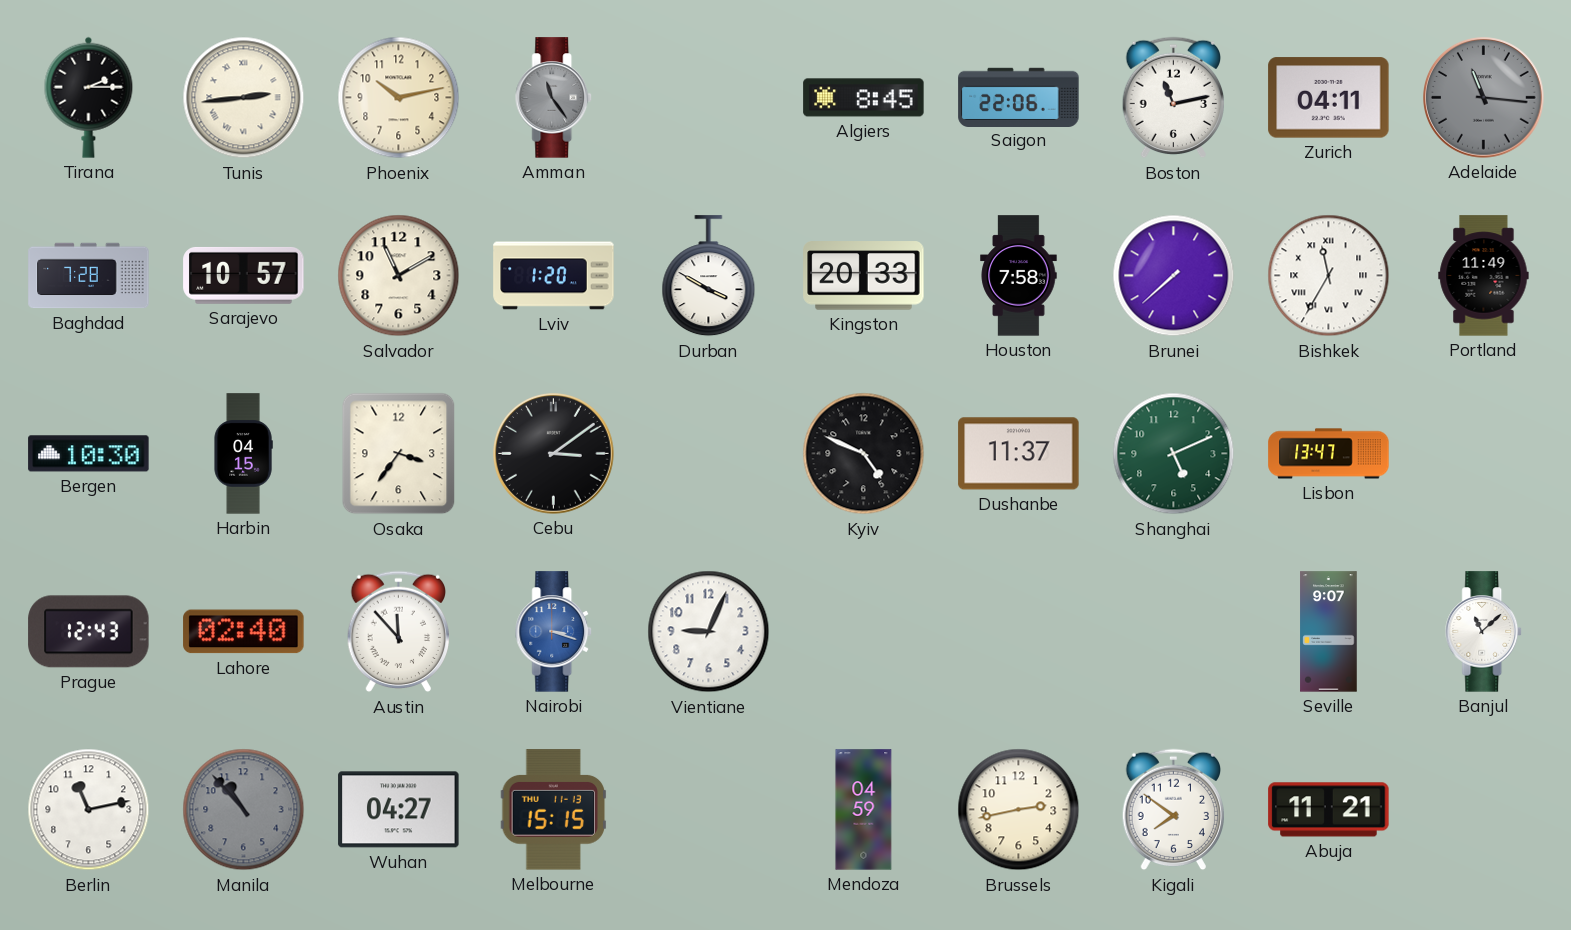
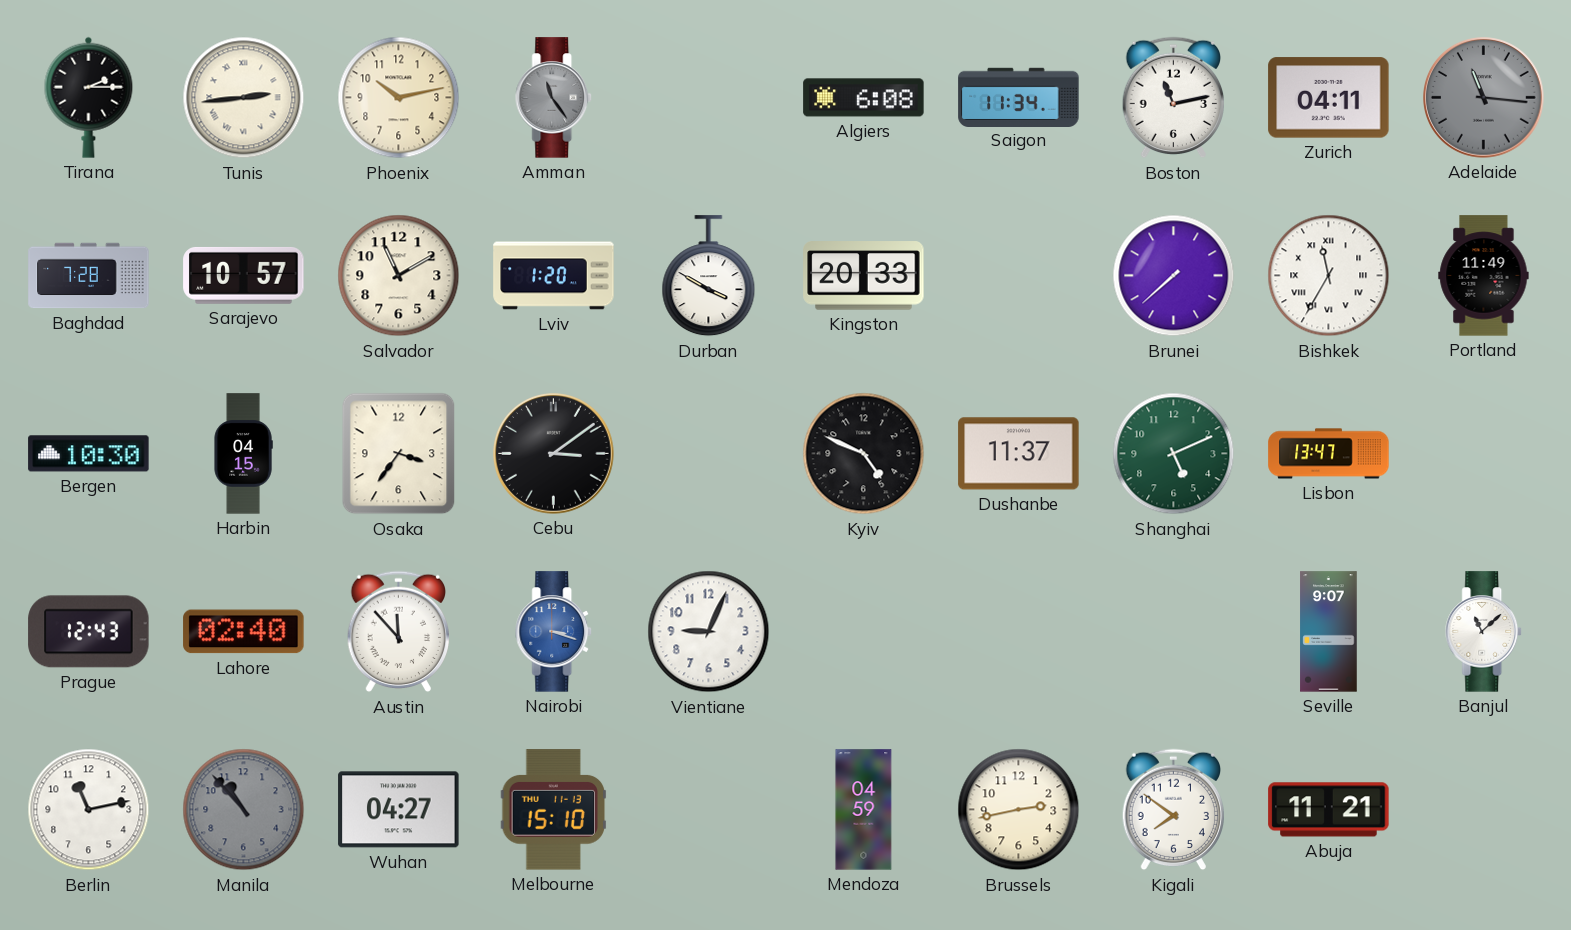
Algiers: 8:45 -> 6:08
Saigon: 22:06 -> 11:34
Houston: 7:58 -> none
Melbourne: 15:15 -> 15:10
